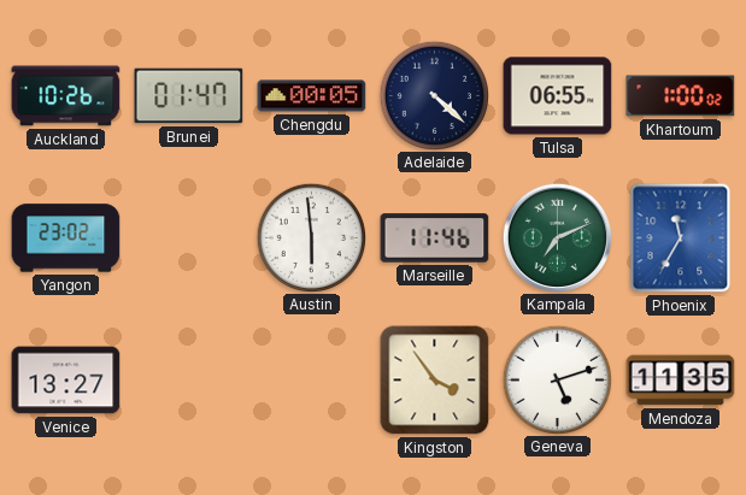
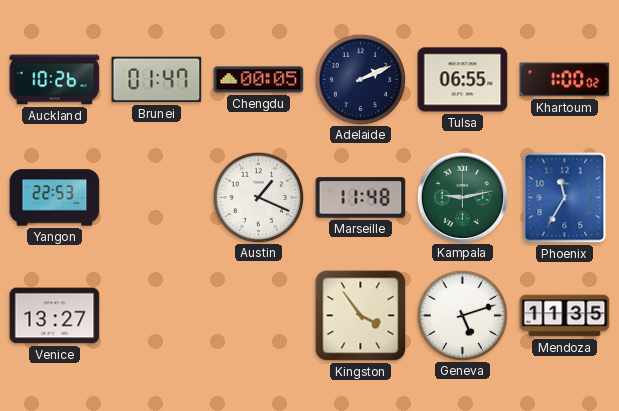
Adelaide: 4:22 -> 2:11
Yangon: 23:02 -> 22:53
Austin: 5:59 -> 1:19
Marseille: 11:46 -> 11:48
Kampala: 7:11 -> 9:13
